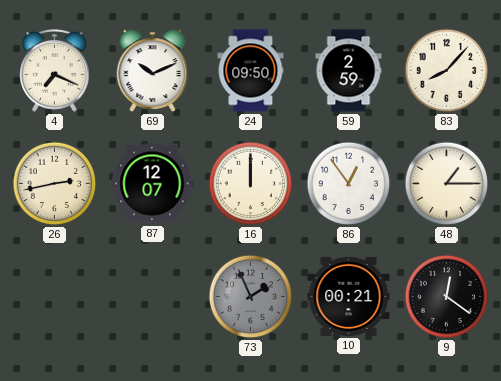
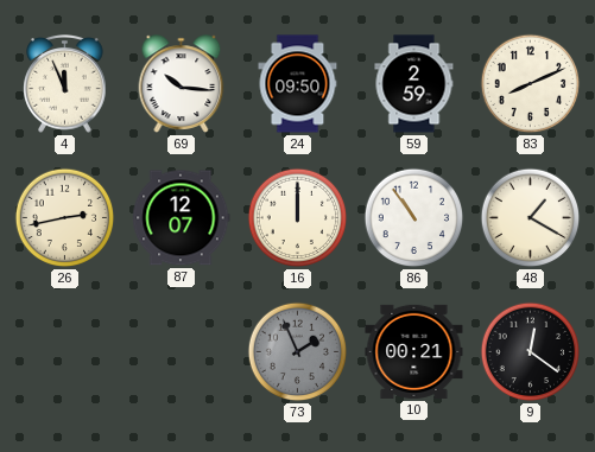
4: 7:19 -> 11:56
69: 10:11 -> 10:16
83: 8:07 -> 8:11
86: 12:54 -> 10:54
48: 1:15 -> 1:20
